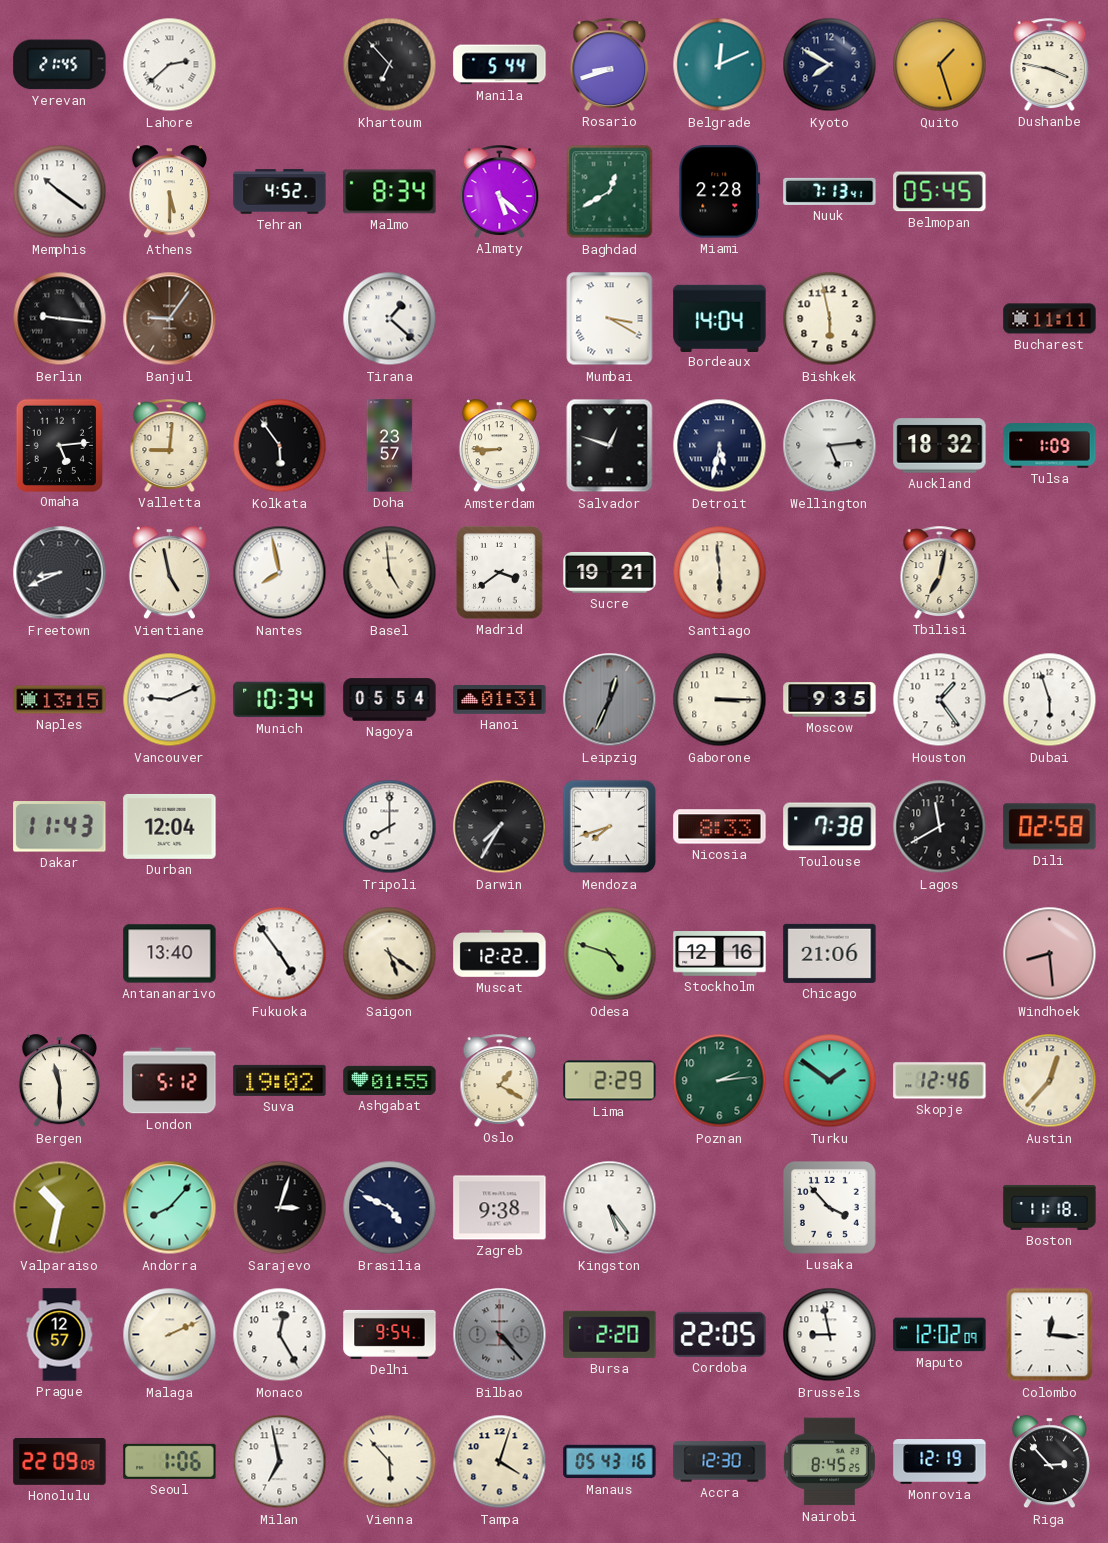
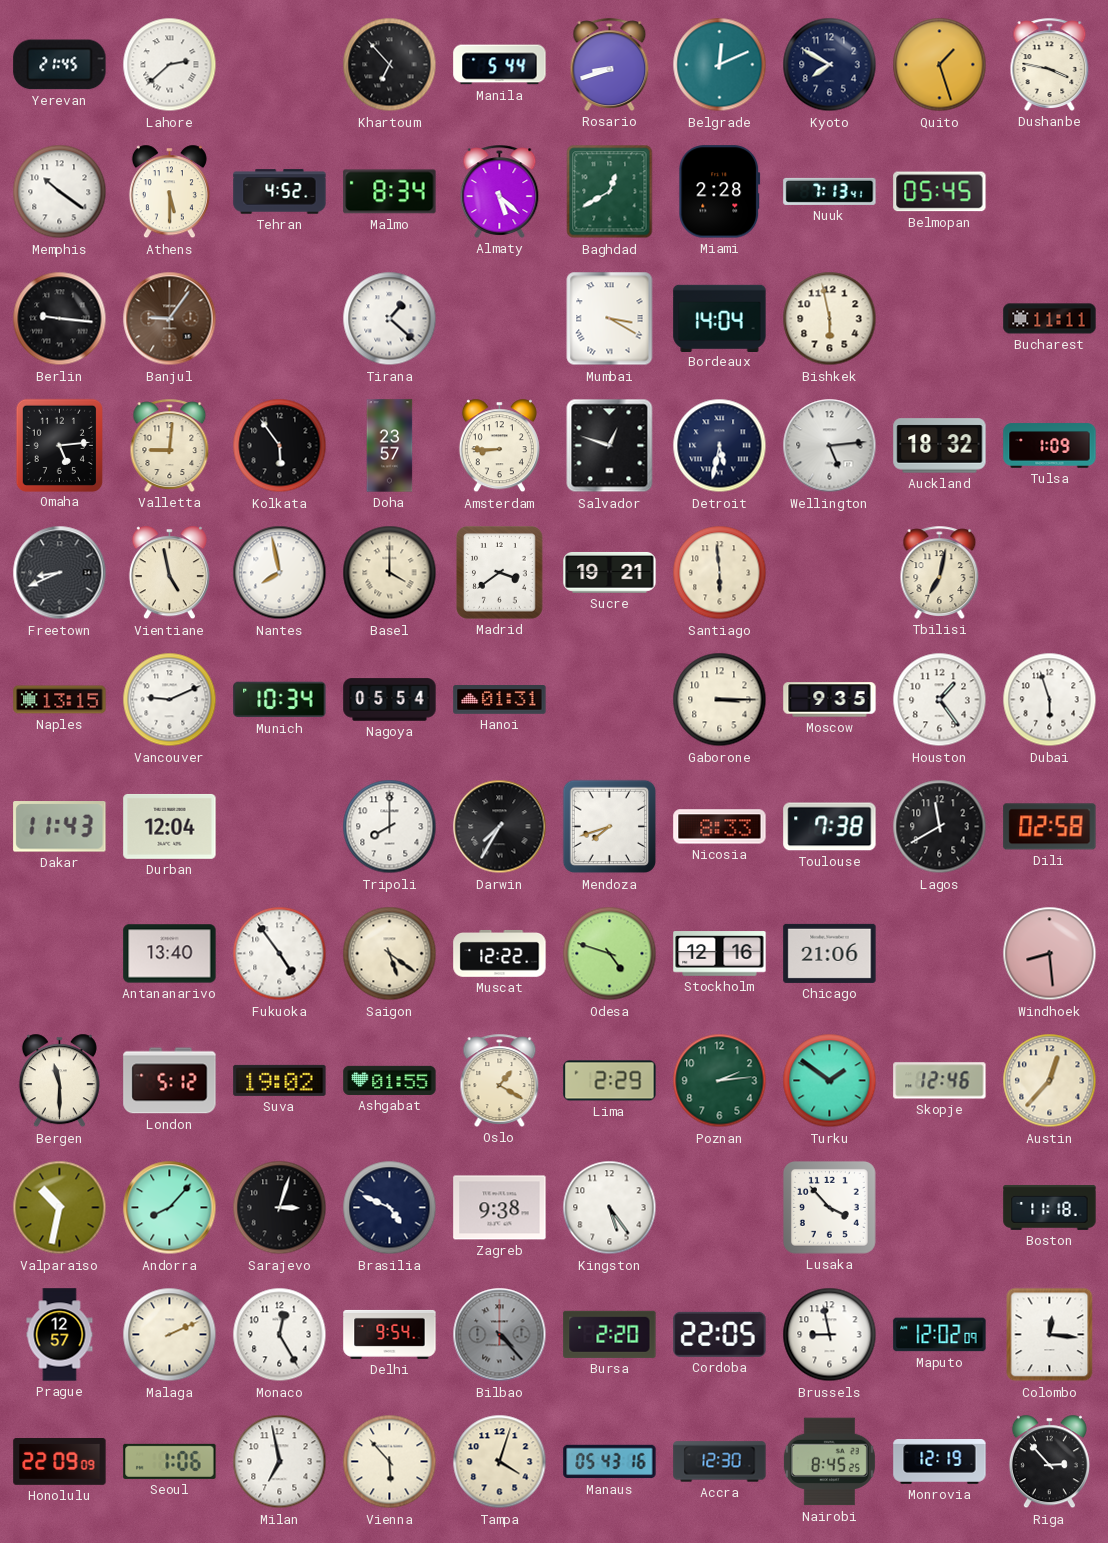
Basel: 4:59 -> 4:00
Leipzig: 12:34 -> none
